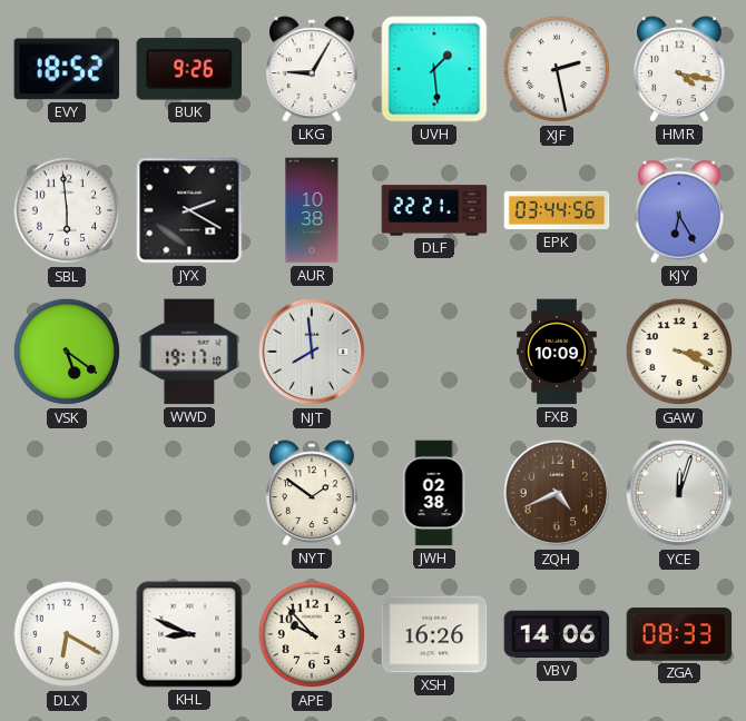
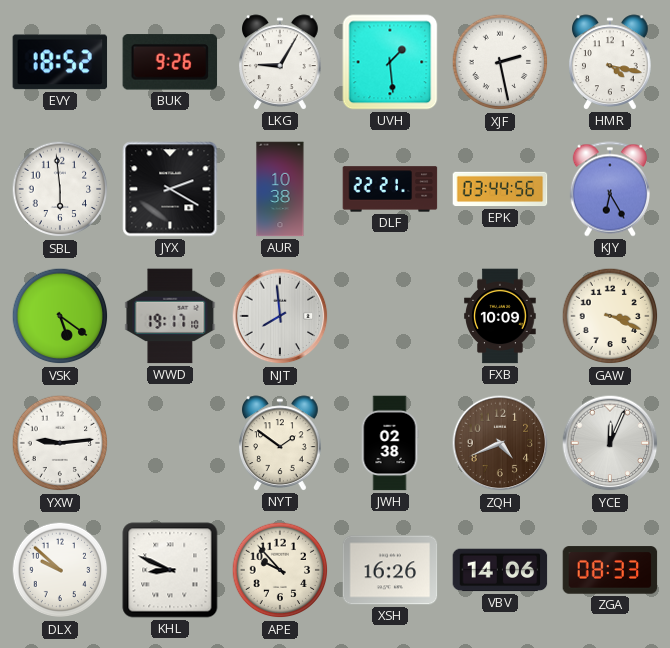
YXW: none -> 9:14
YCE: 12:03 -> 12:04
DLX: 6:20 -> 9:52
